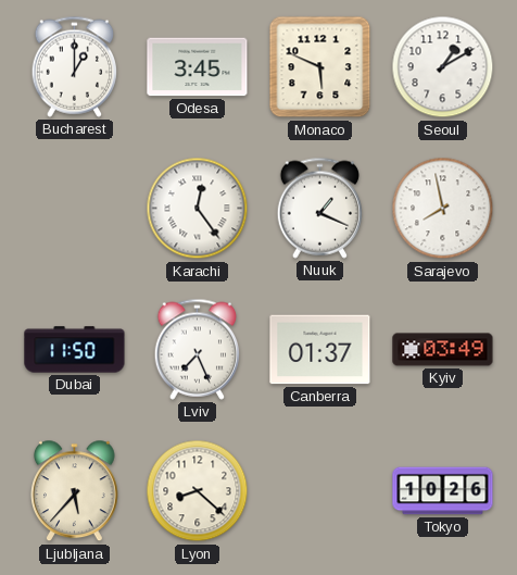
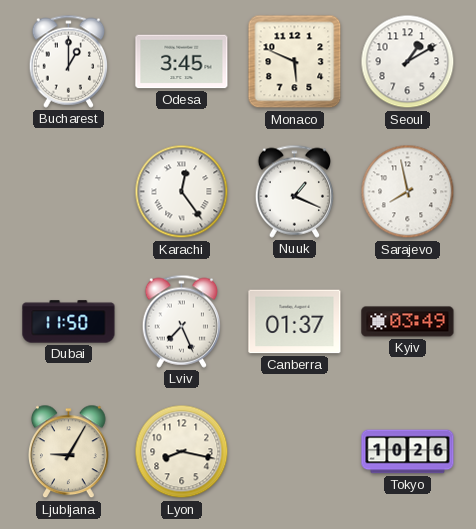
Ljubljana: 5:37 -> 9:05
Lyon: 8:22 -> 8:17
